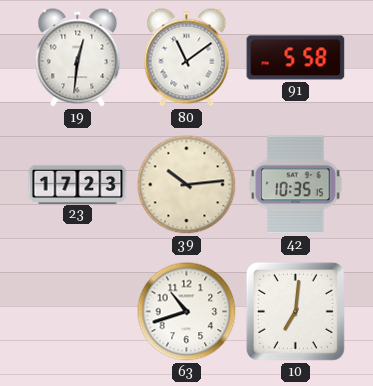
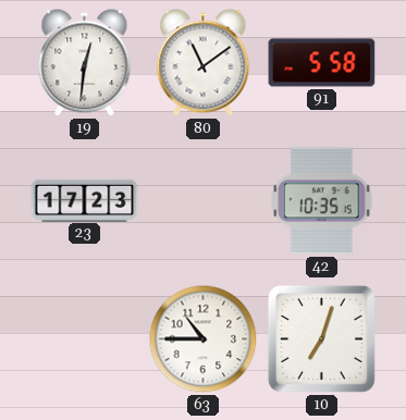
39: 10:14 -> none
63: 10:42 -> 10:45
10: 7:01 -> 7:03
